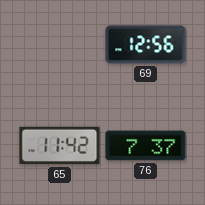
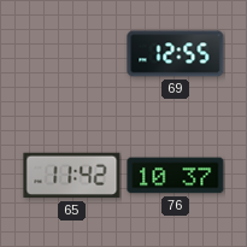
69: 12:56 -> 12:55
76: 7:37 -> 10:37
